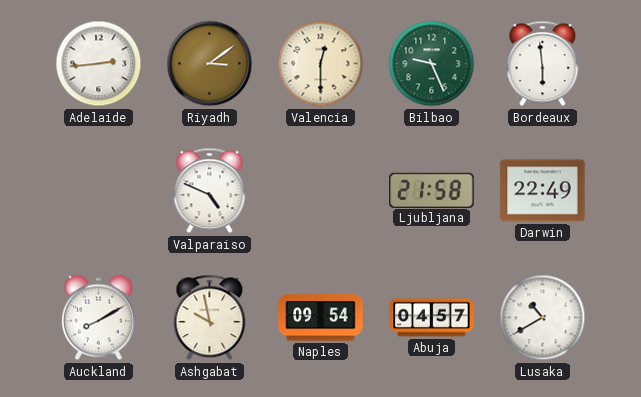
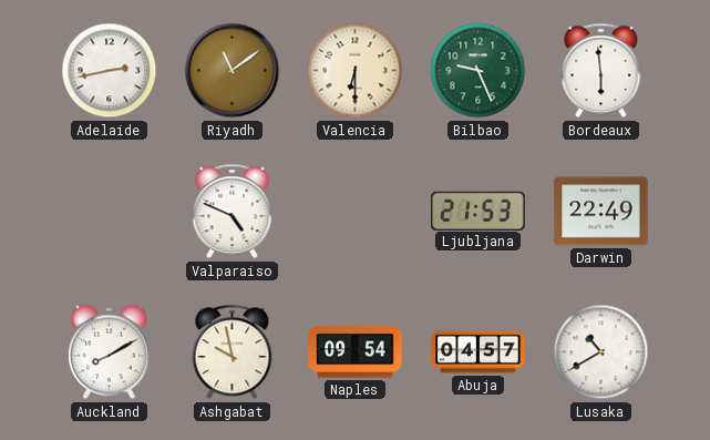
Adelaide: 2:44 -> 2:43
Riyadh: 3:09 -> 11:09
Valencia: 12:30 -> 6:30
Ljubljana: 21:58 -> 21:53
